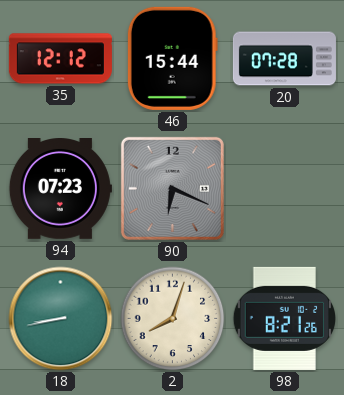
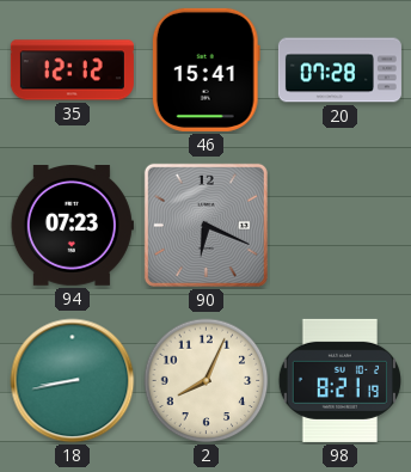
46: 15:44 -> 15:41
2: 8:03 -> 8:04
98: 8:21:26 -> 8:21:19
